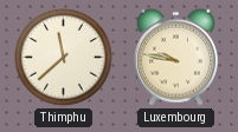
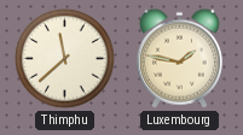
Luxembourg: 9:47 -> 1:47
